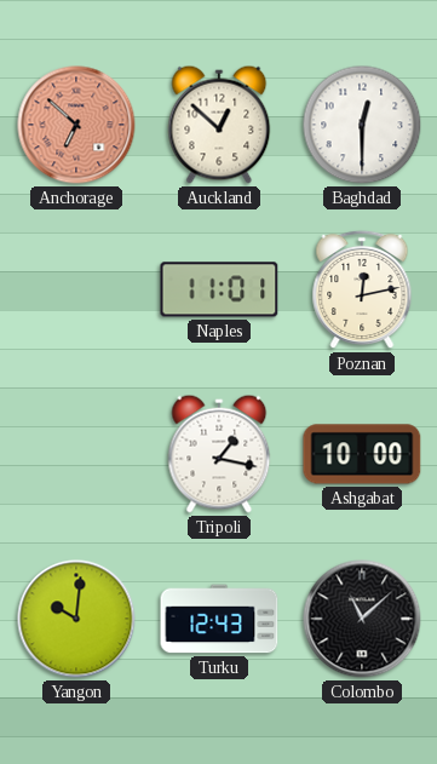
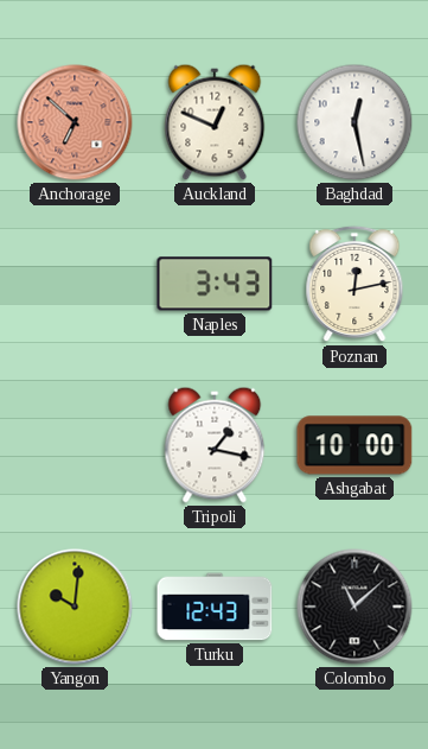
Auckland: 12:52 -> 12:49
Baghdad: 12:30 -> 12:28
Naples: 11:01 -> 3:43
